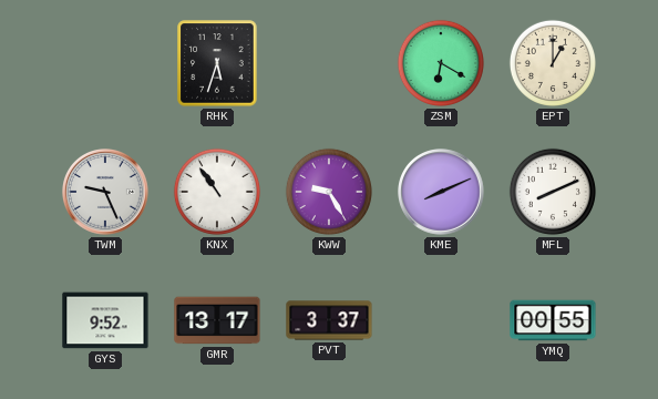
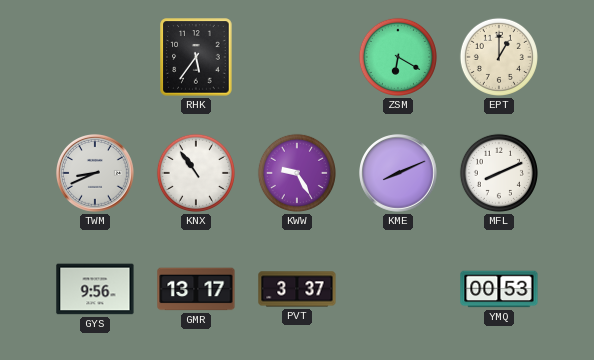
RHK: 5:33 -> 5:36
TWM: 9:26 -> 8:41
GYS: 9:52 -> 9:56
YMQ: 00:55 -> 00:53
